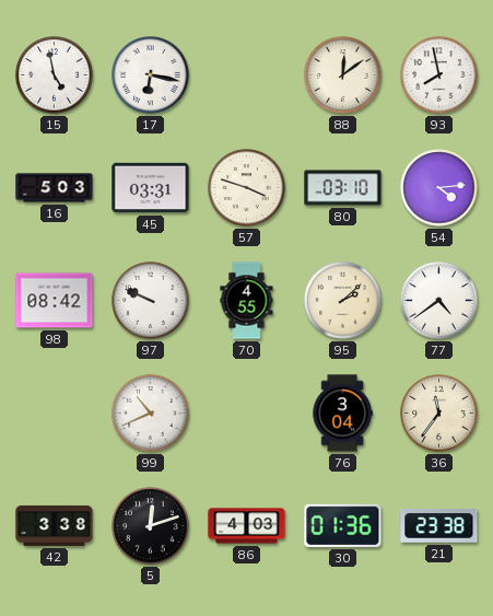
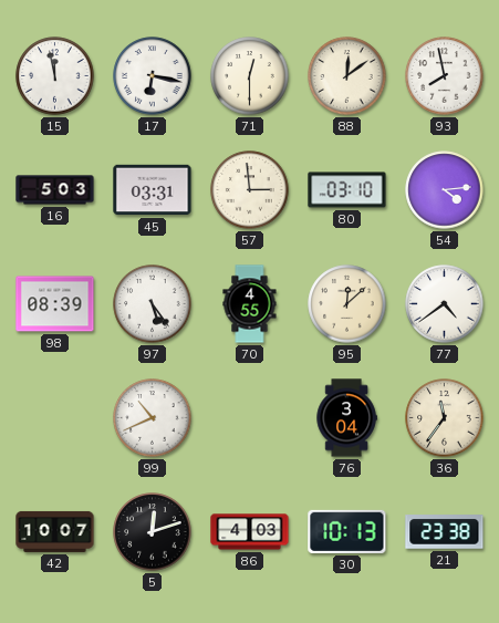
15: 4:58 -> 11:58
71: none -> 12:30
57: 3:48 -> 2:59
98: 08:42 -> 08:39
97: 9:49 -> 5:24
95: 2:08 -> 12:08
42: 3:38 -> 10:07
30: 01:36 -> 10:13
